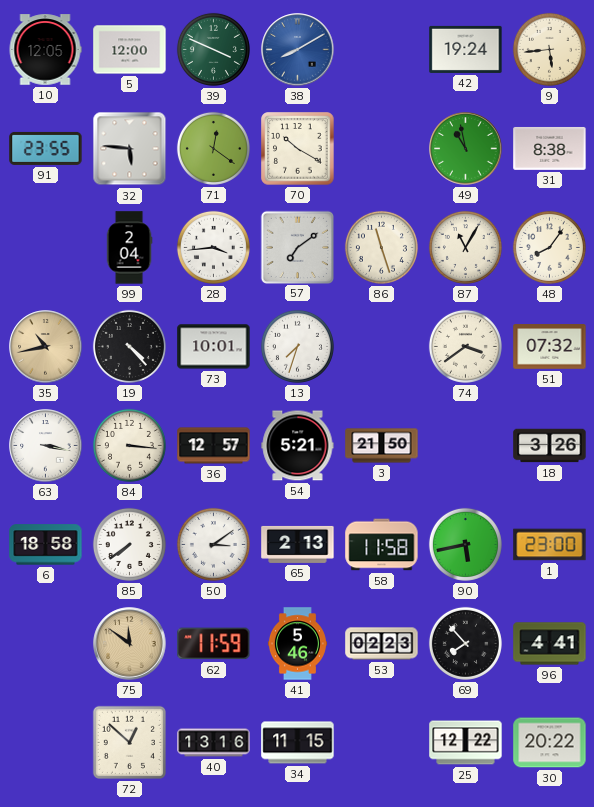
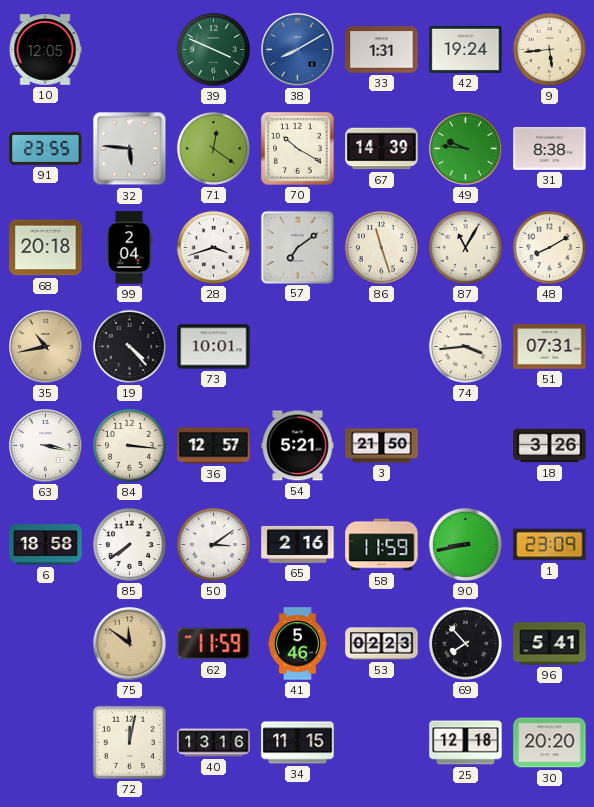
5: 12:00 -> none
33: none -> 1:31
67: none -> 14:39
49: 10:58 -> 9:46
68: none -> 20:18
28: 3:44 -> 3:42
48: 8:06 -> 8:10
13: 7:33 -> none
74: 3:39 -> 3:44
51: 07:32 -> 07:31
65: 2:13 -> 2:16
58: 11:58 -> 11:59
90: 5:43 -> 8:43
1: 23:00 -> 23:09
96: 4:41 -> 5:41
72: 12:52 -> 12:02
25: 12:22 -> 12:18
30: 20:22 -> 20:20
